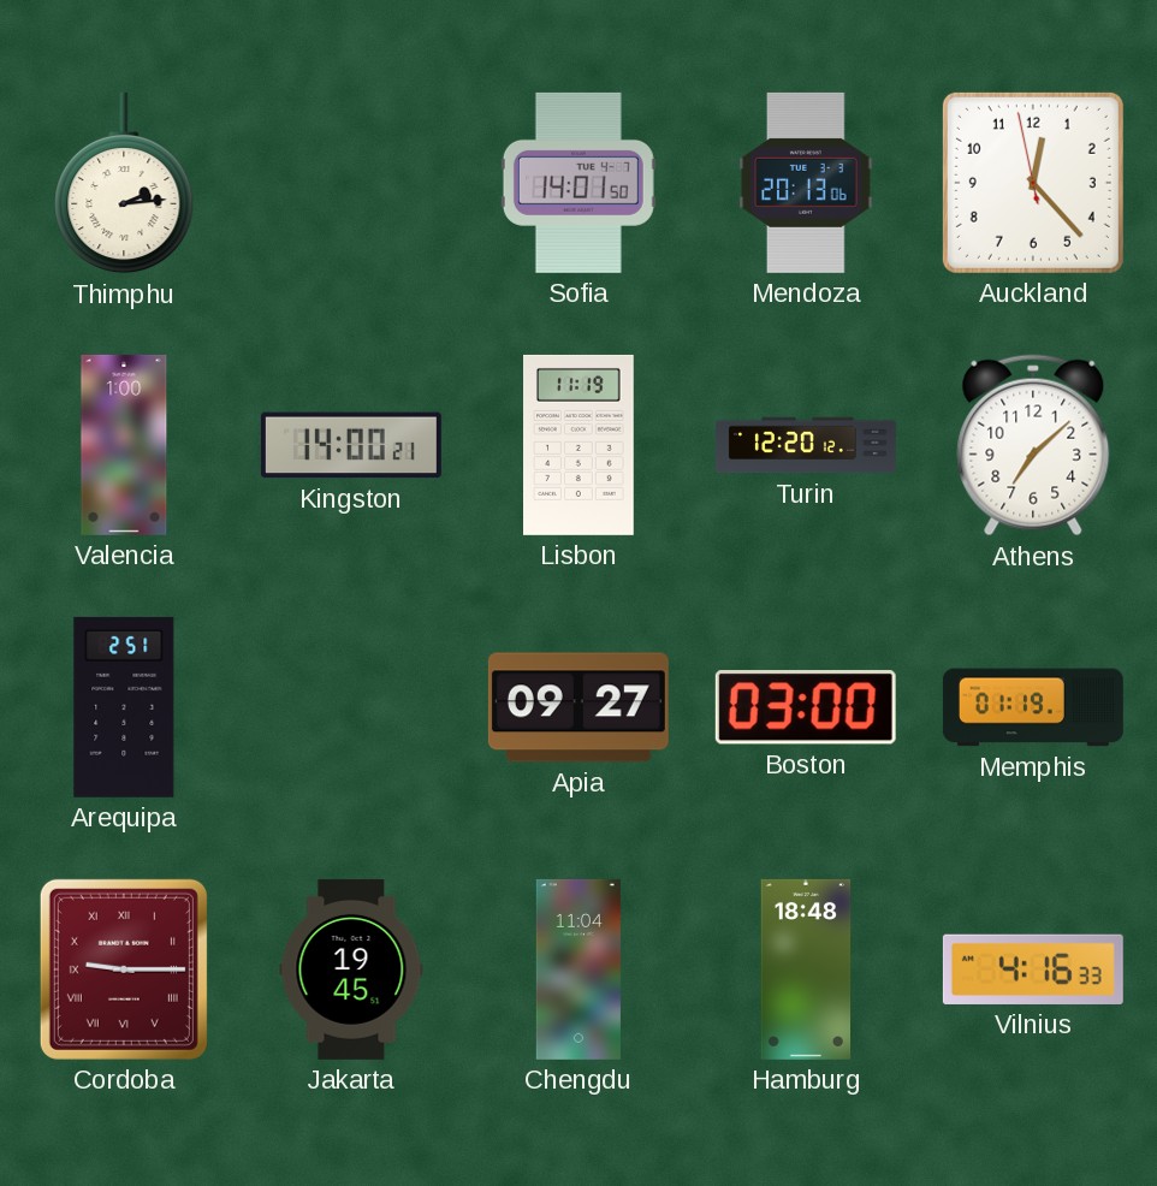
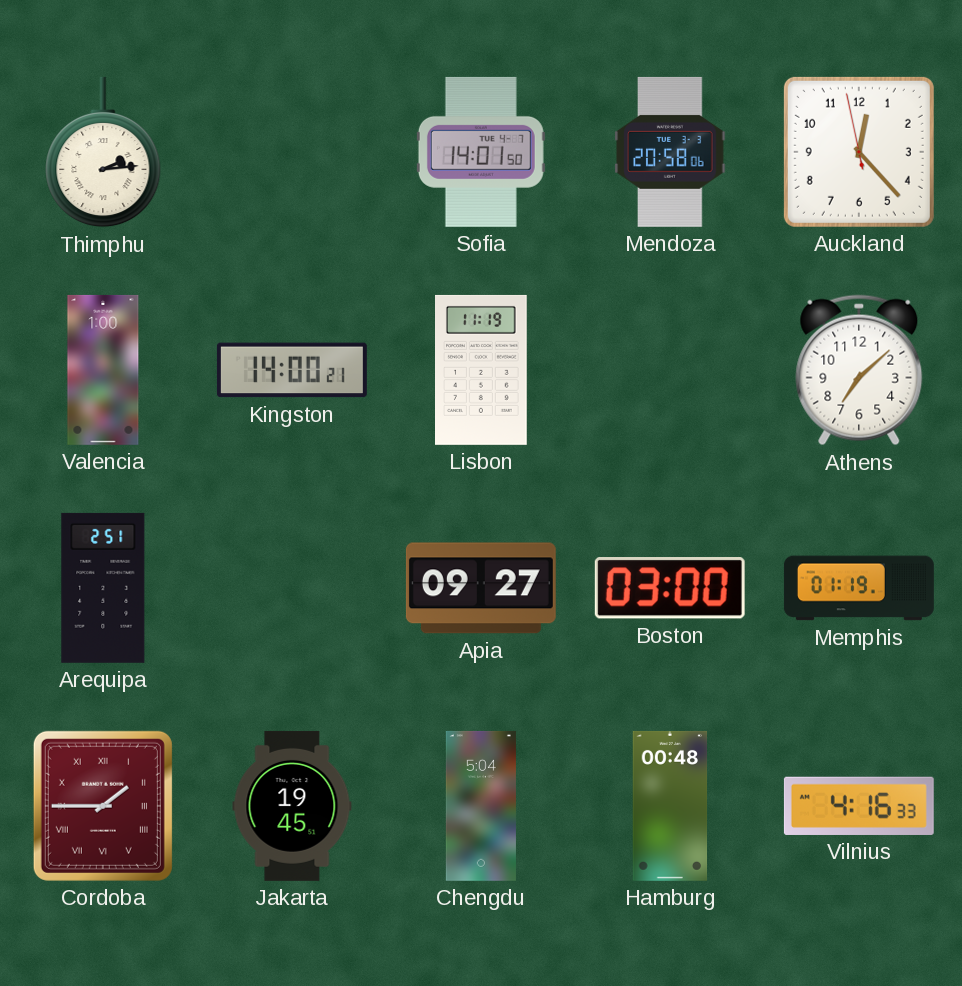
Mendoza: 20:13 -> 20:58
Turin: 12:20 -> none
Cordoba: 9:15 -> 1:45
Chengdu: 11:04 -> 5:04
Hamburg: 18:48 -> 00:48
